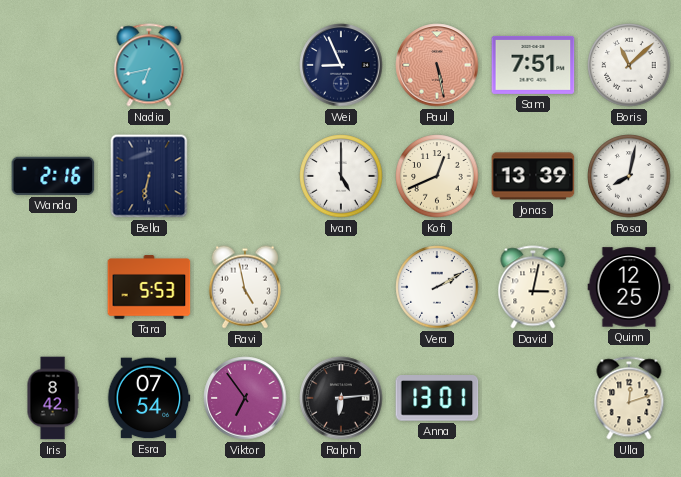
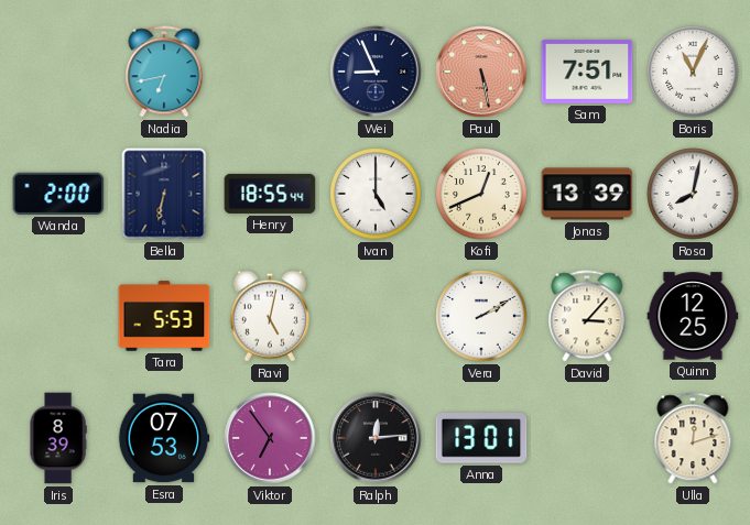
Boris: 11:08 -> 11:04
Wanda: 2:16 -> 2:00
Henry: none -> 18:55
Ravi: 4:58 -> 5:02
David: 3:02 -> 3:07
Iris: 8:42 -> 8:39
Esra: 07:54 -> 07:53
Ralph: 6:14 -> 12:14
